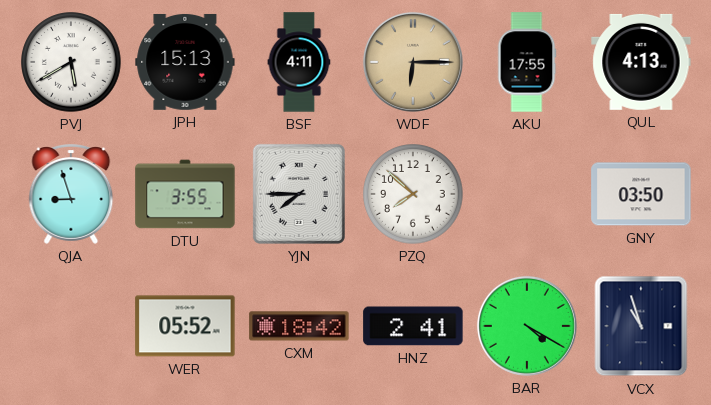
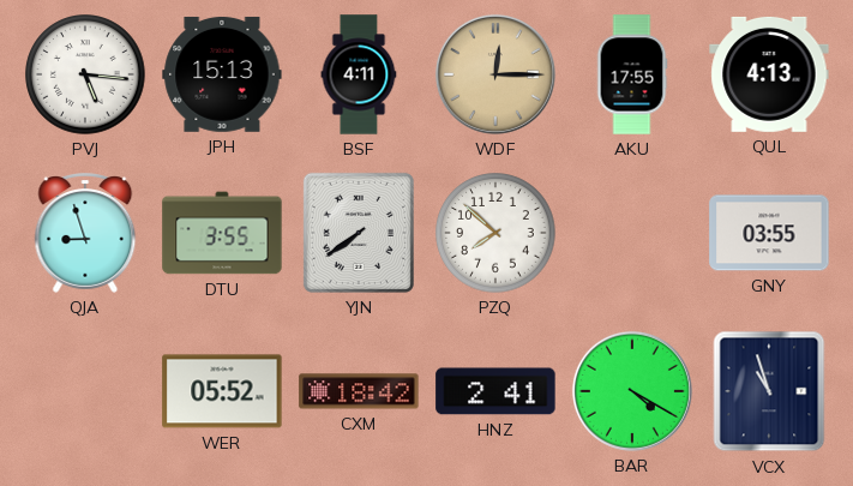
PVJ: 5:40 -> 5:16
WDF: 6:15 -> 12:15
YJN: 7:45 -> 7:39
GNY: 03:50 -> 03:55
